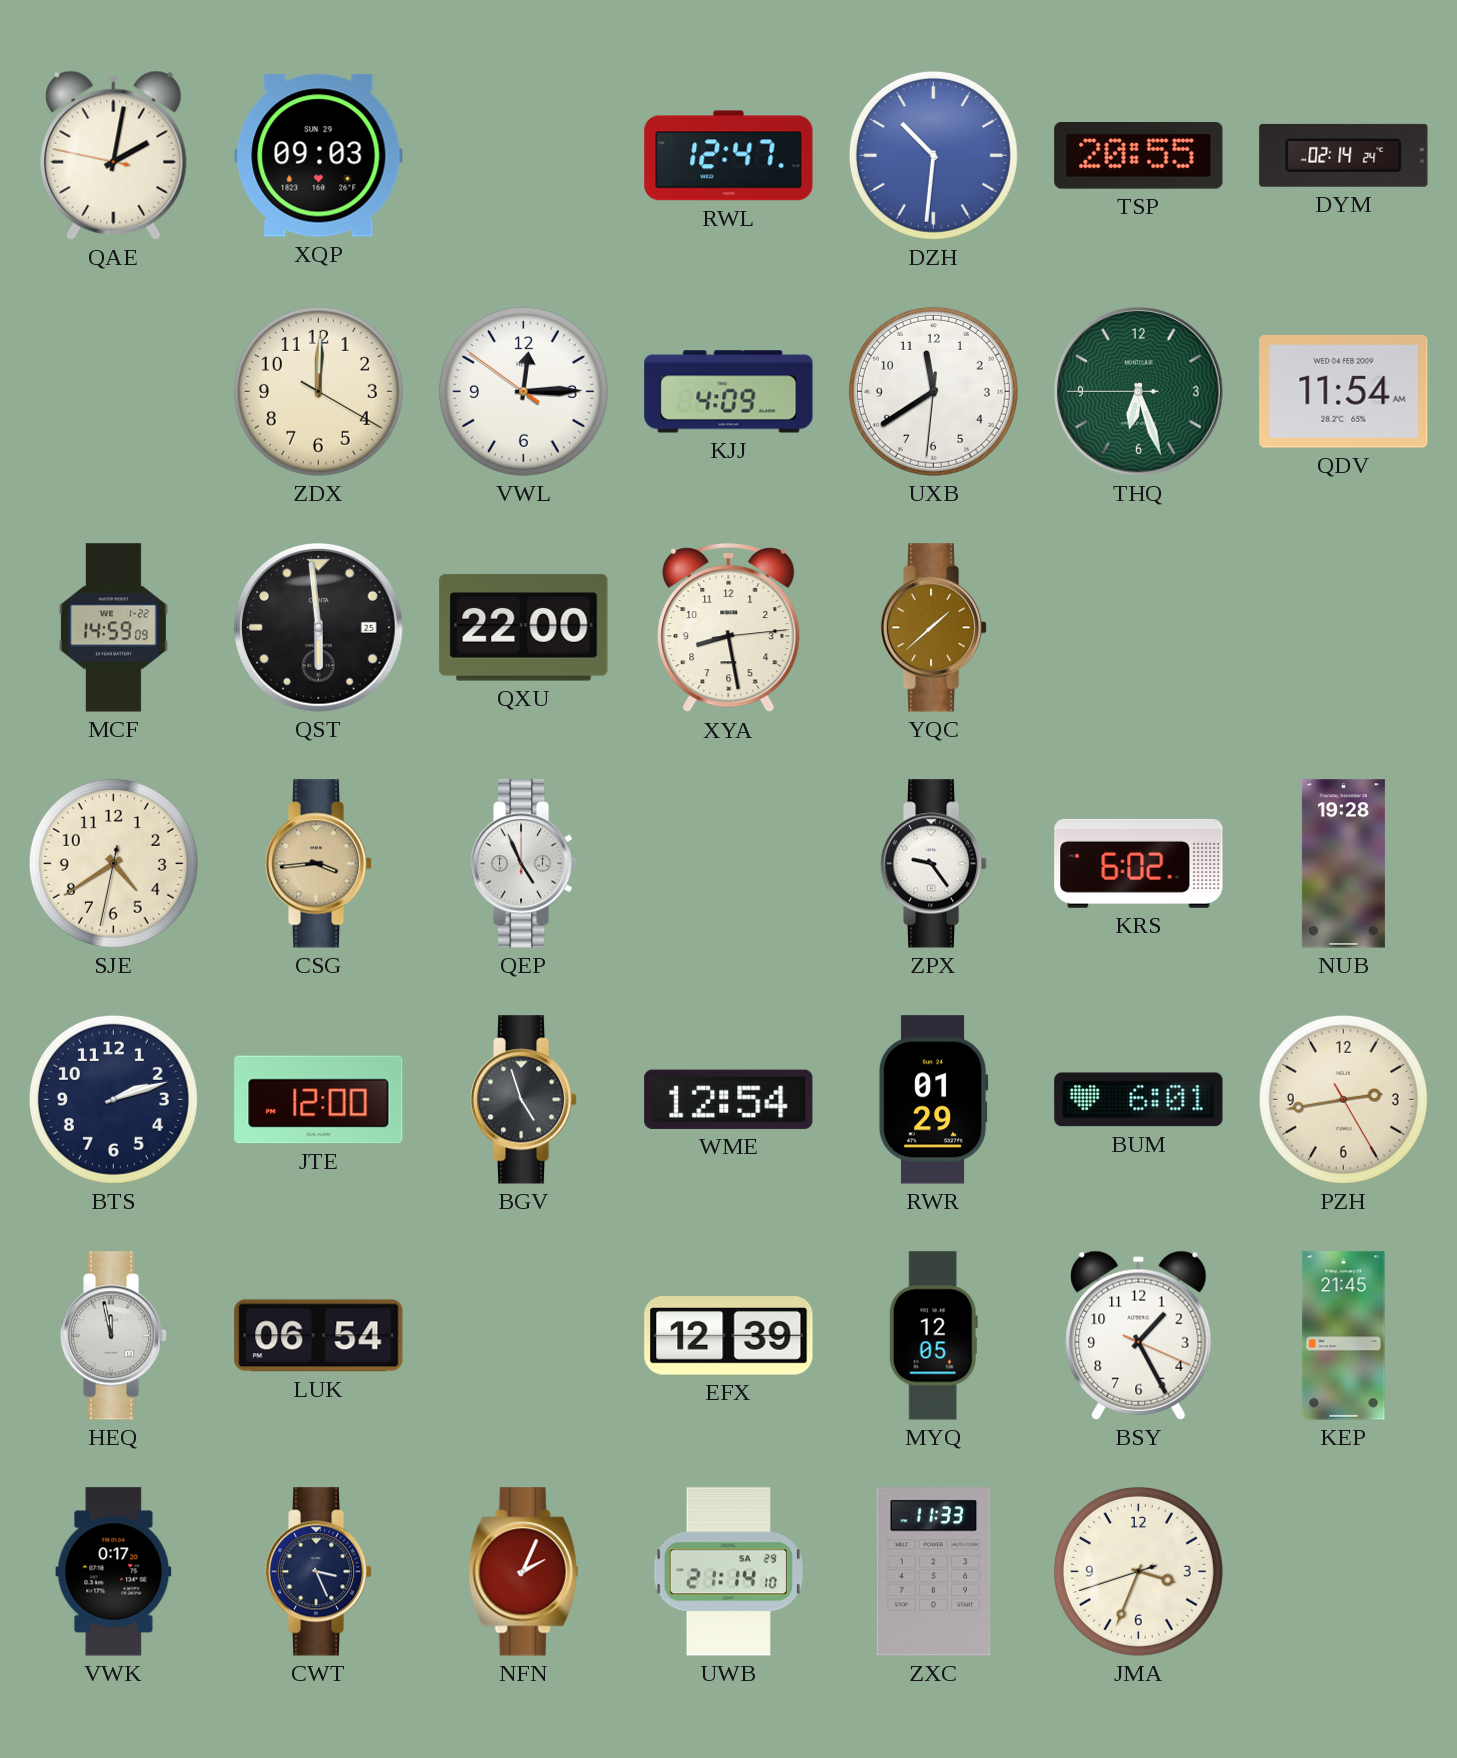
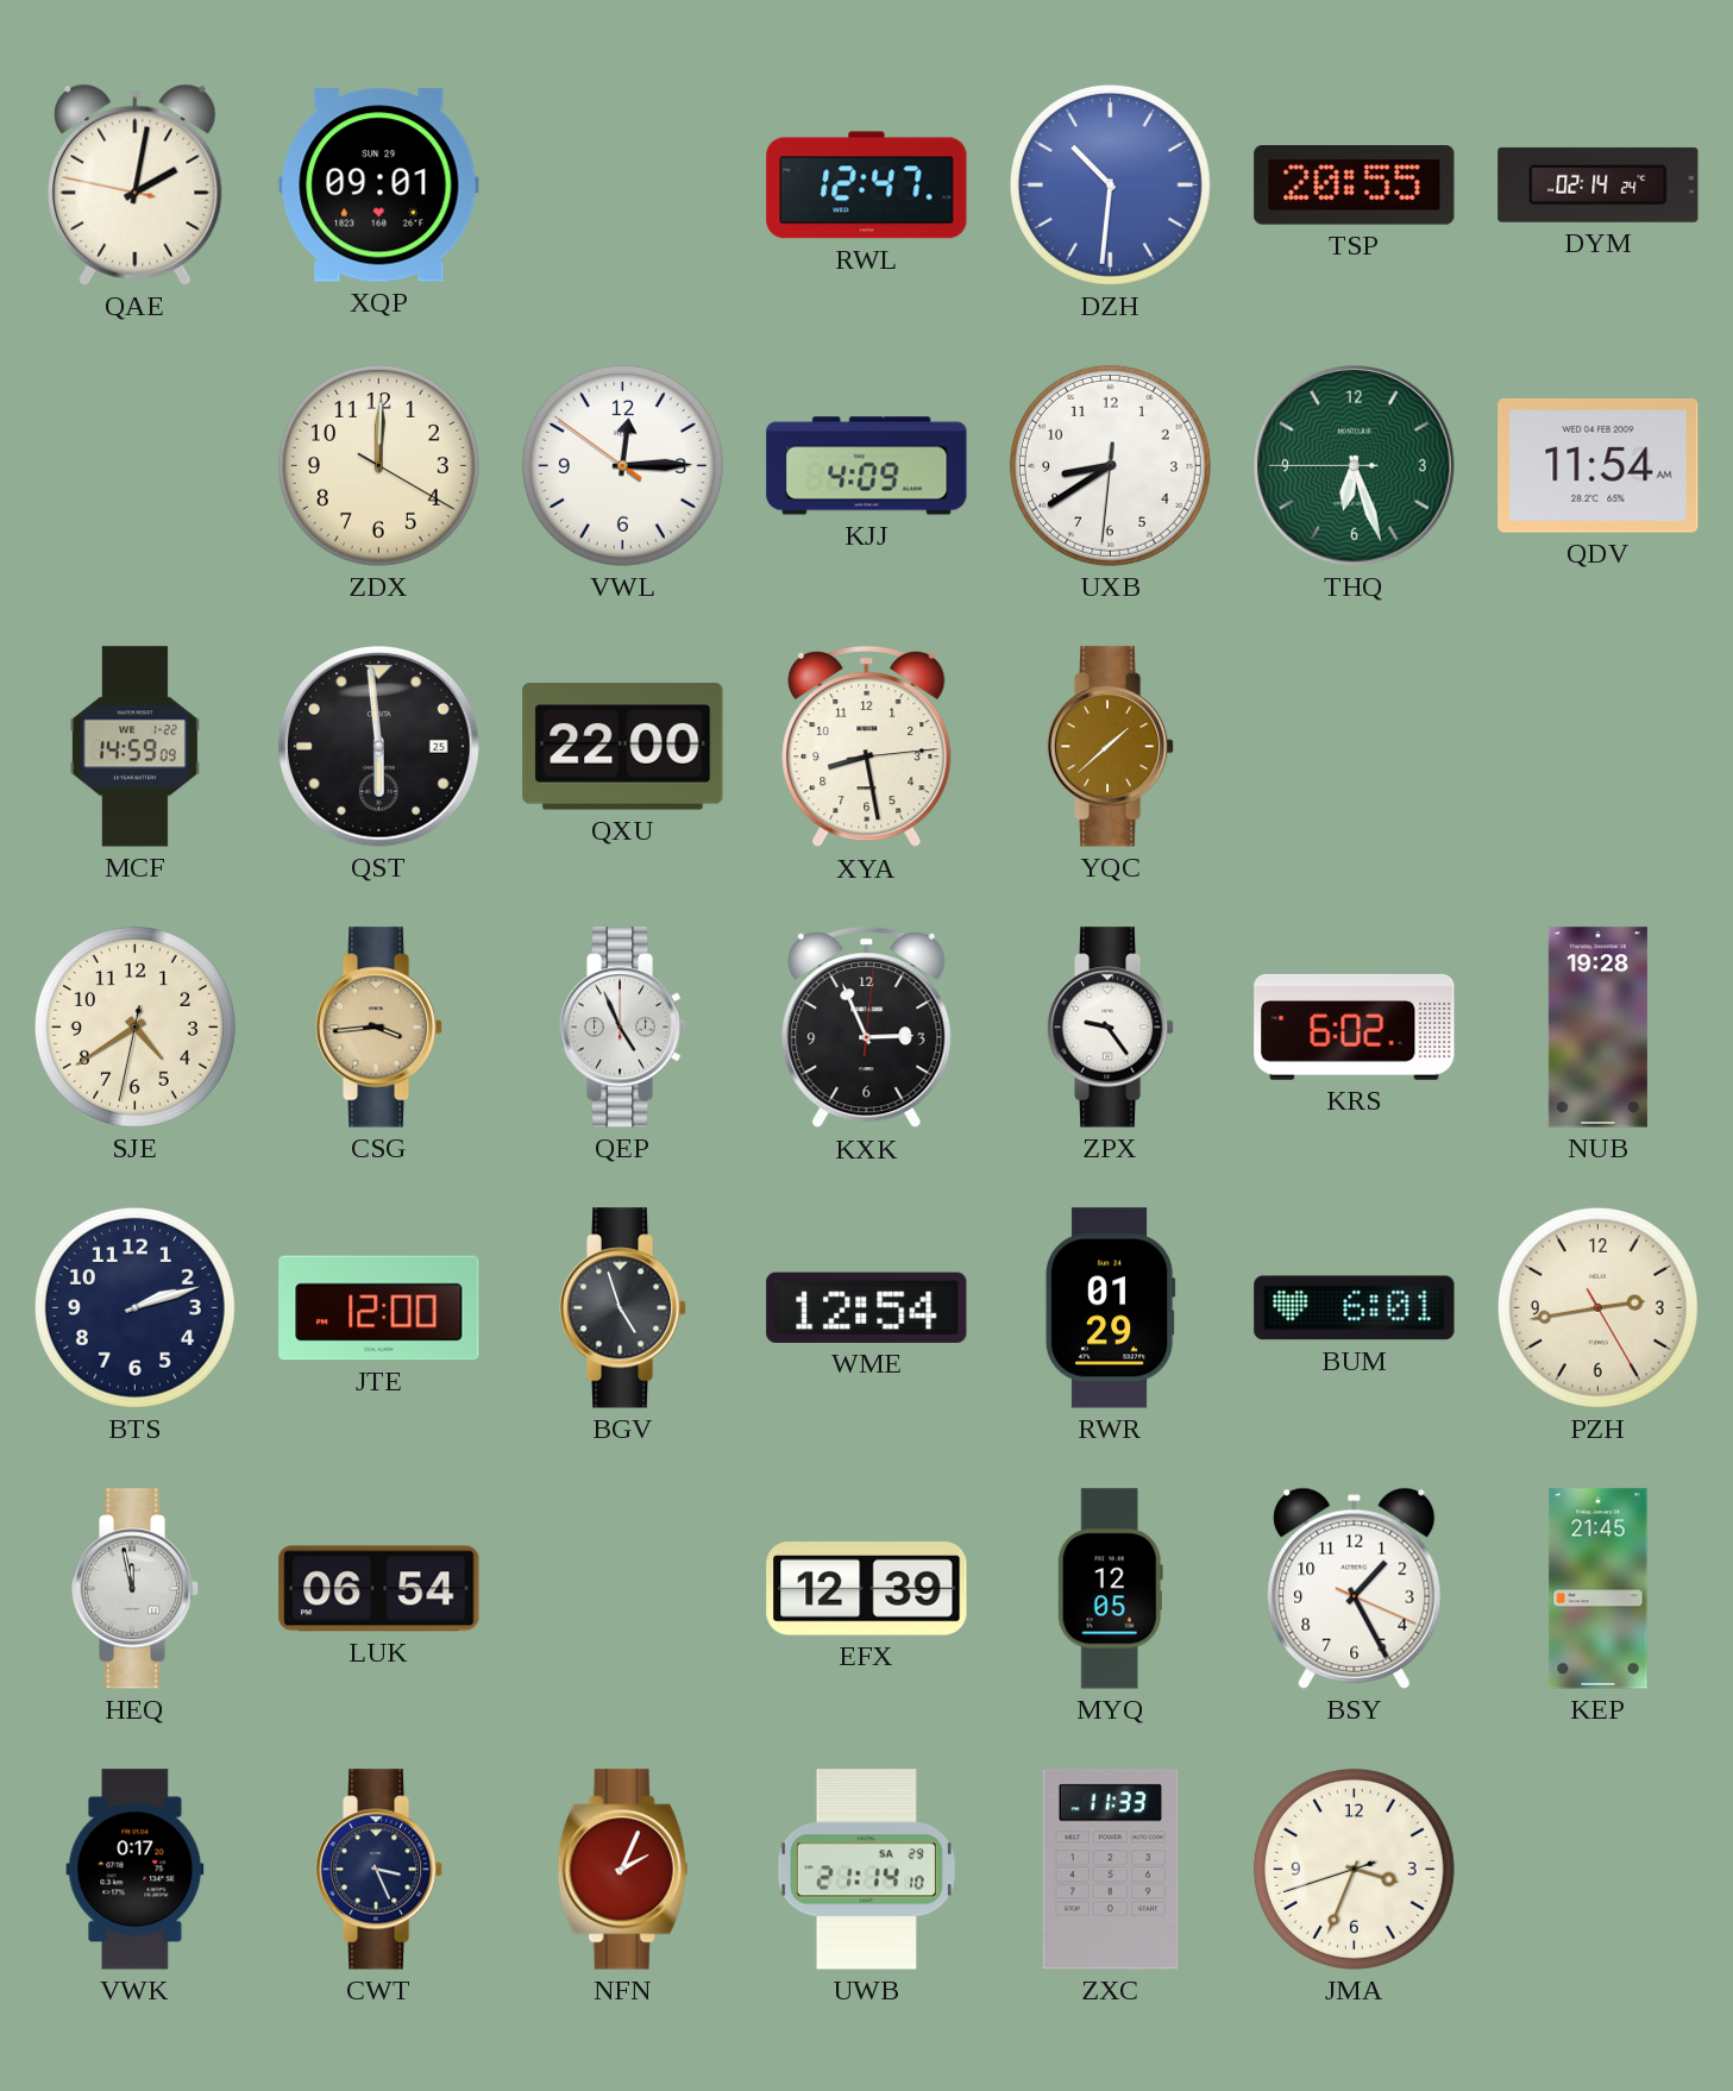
XQP: 09:03 -> 09:01
UXB: 11:39 -> 8:39
KXK: none -> 2:56
